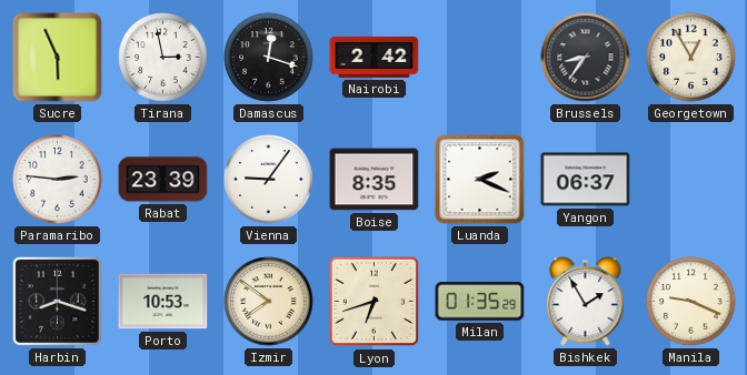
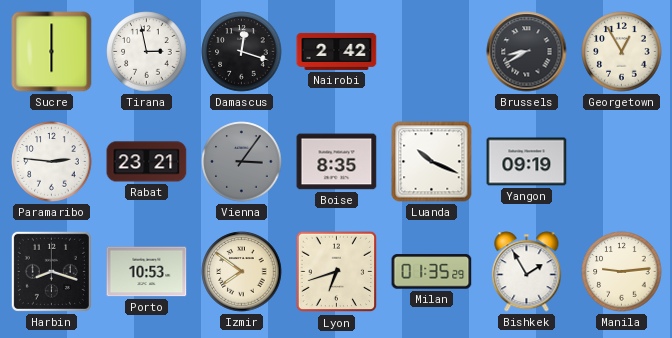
Sucre: 5:56 -> 6:00
Brussels: 8:36 -> 8:40
Rabat: 23:39 -> 23:21
Vienna: 9:06 -> 3:06
Vienna dial: white -> grey
Luanda: 2:19 -> 10:19
Yangon: 06:37 -> 09:19
Manila: 9:19 -> 9:14
